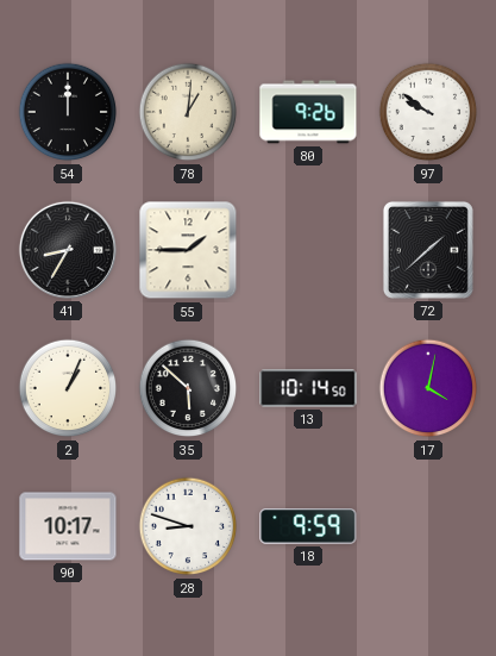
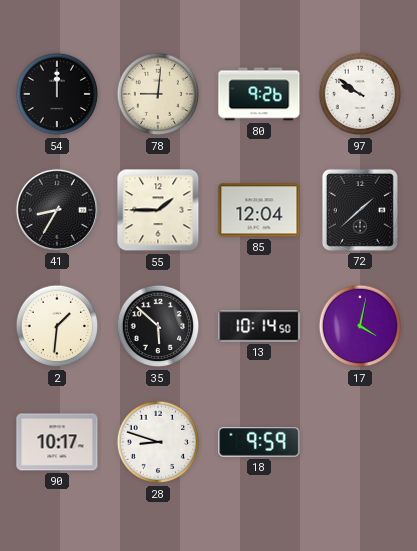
78: 1:01 -> 9:01
85: none -> 12:04
2: 1:04 -> 1:31
